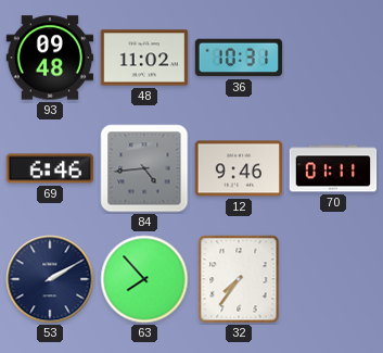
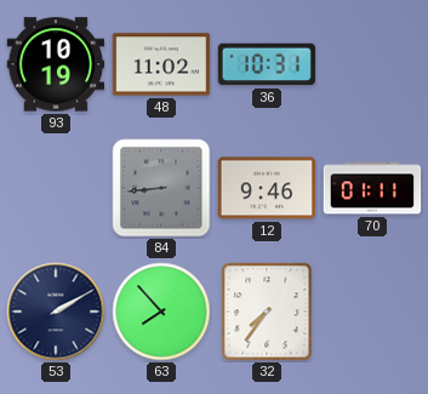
93: 09:48 -> 10:19
69: 6:46 -> none
84: 4:44 -> 8:44
